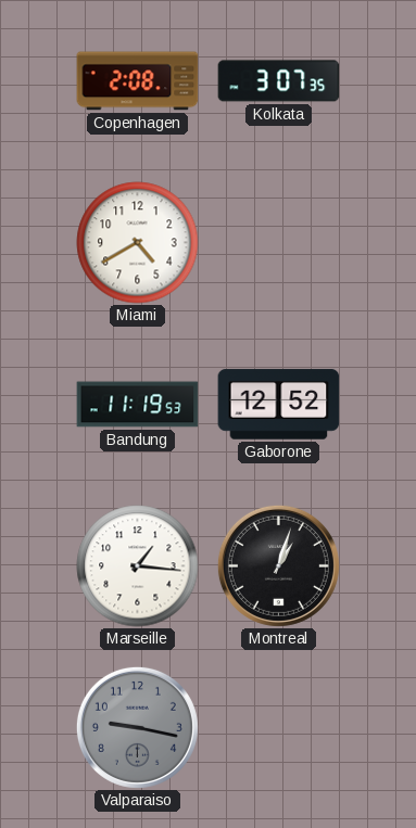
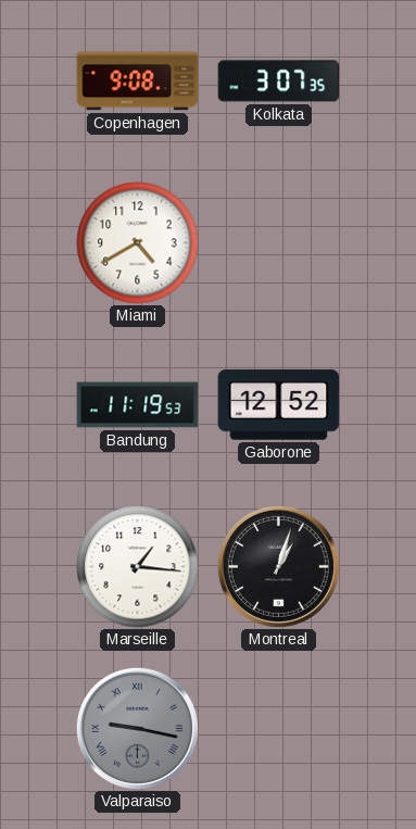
Copenhagen: 2:08 -> 9:08
Valparaiso numerals: Arabic -> Roman
